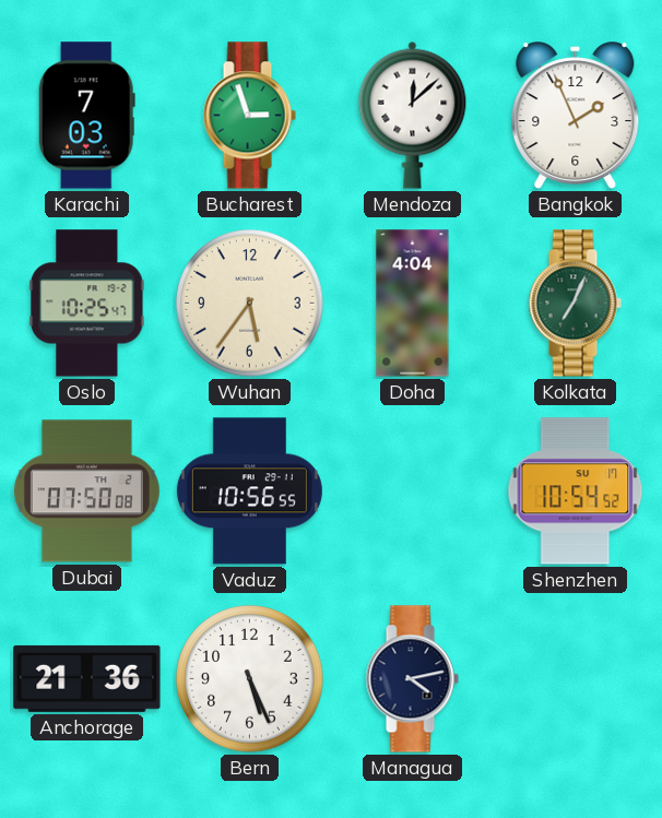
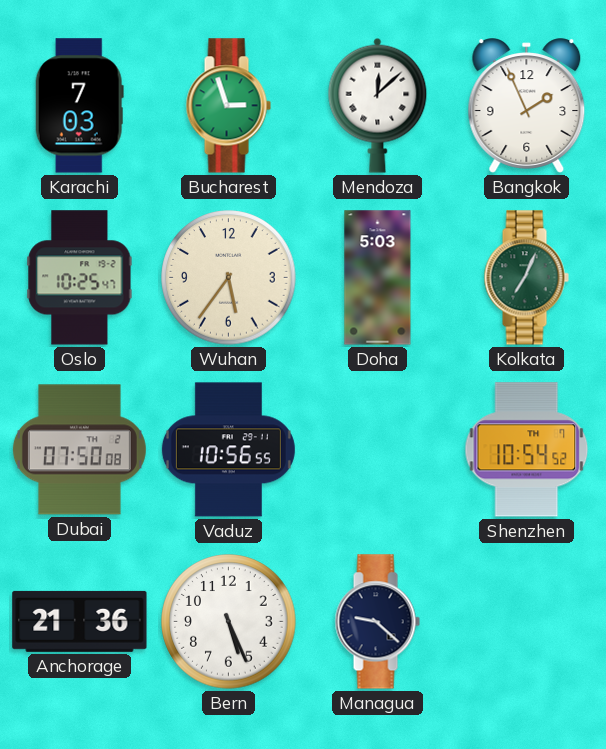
Doha: 4:04 -> 5:03
Shenzhen date: SU 17 -> TH 7
Managua: 4:13 -> 9:22
